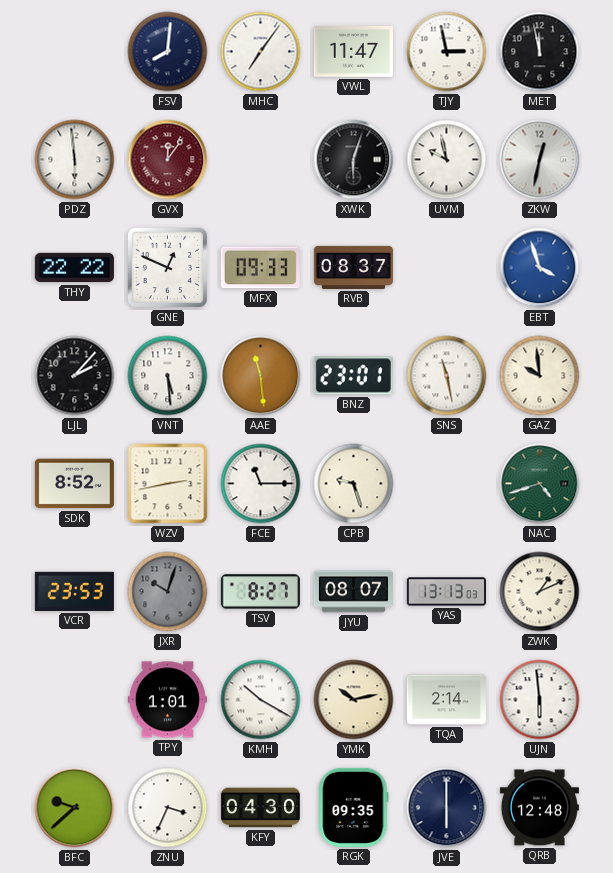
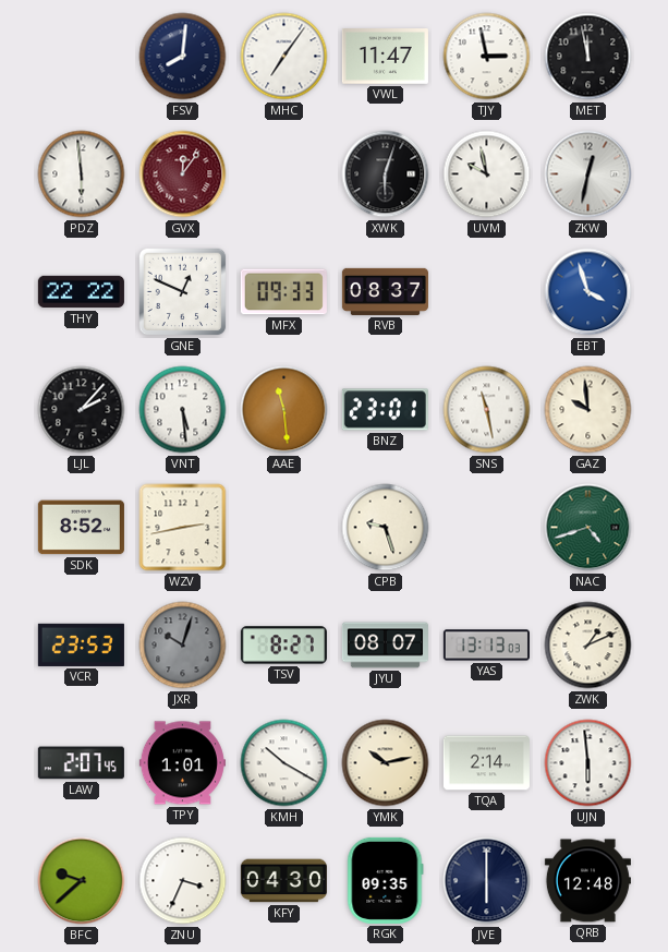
FCE: 11:15 -> none
LAW: none -> 2:07
